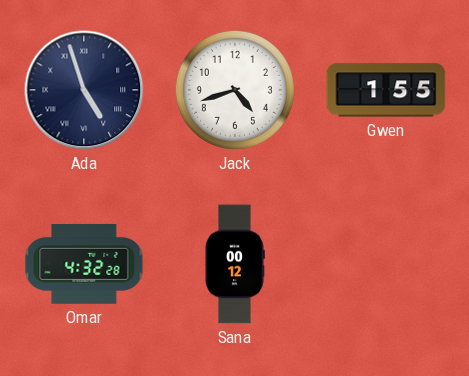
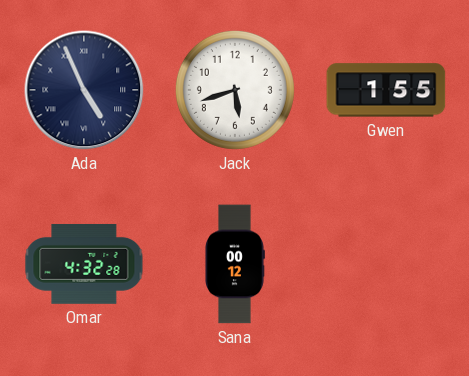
Ada: 4:57 -> 4:56
Jack: 4:42 -> 5:42
